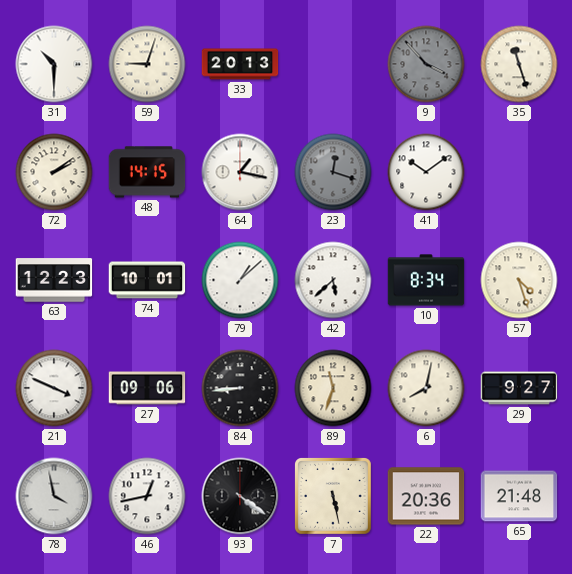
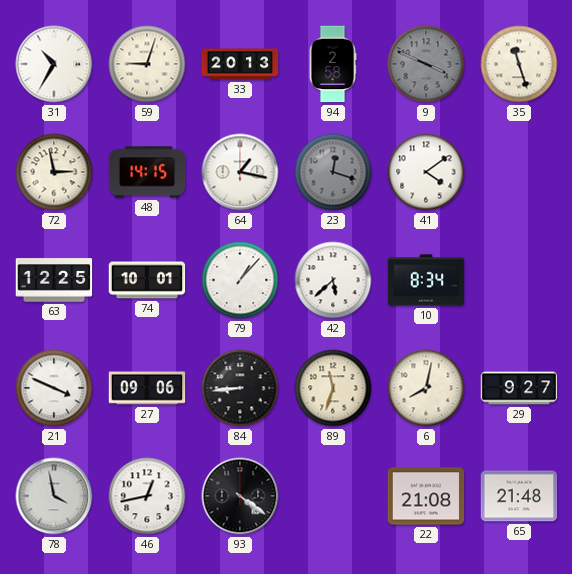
31: 10:30 -> 10:35
94: none -> 2:58
9: 3:53 -> 3:49
72: 2:09 -> 2:58
41: 10:09 -> 4:09
63: 12:23 -> 12:25
79: 1:08 -> 1:07
57: 4:27 -> none
7: 5:28 -> none
22: 20:36 -> 21:08
